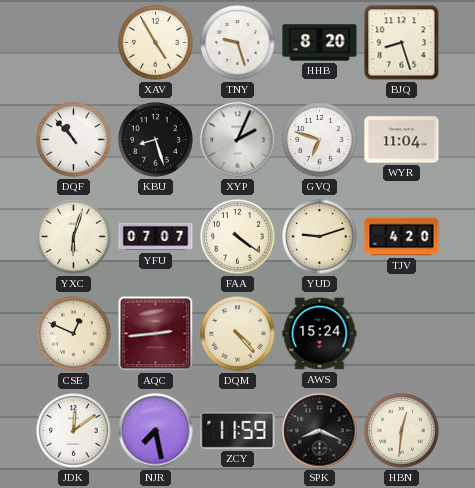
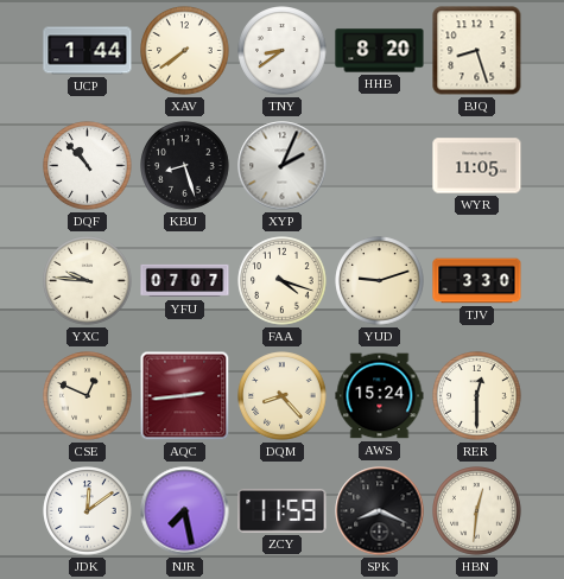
UCP: none -> 1:44
XAV: 4:55 -> 7:39
TNY: 9:27 -> 8:39
GVQ: 6:48 -> none
WYR: 11:04 -> 11:05
YXC: 6:03 -> 9:46
FAA: 4:21 -> 4:18
TJV: 4:20 -> 3:30
DQM: 4:23 -> 8:23
RER: none -> 12:30
